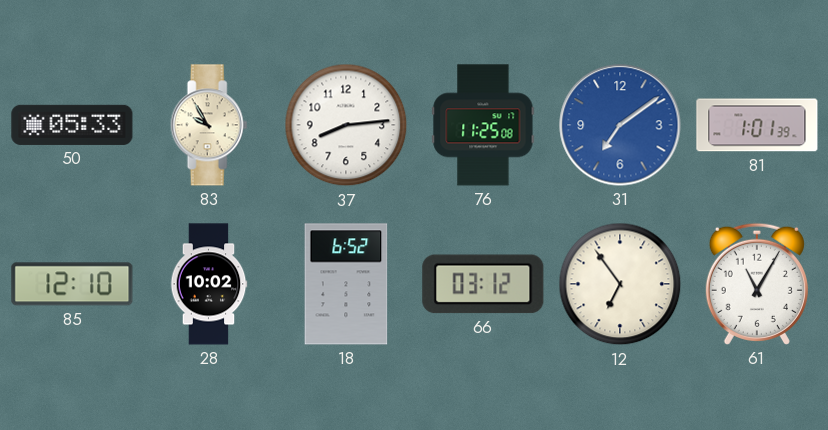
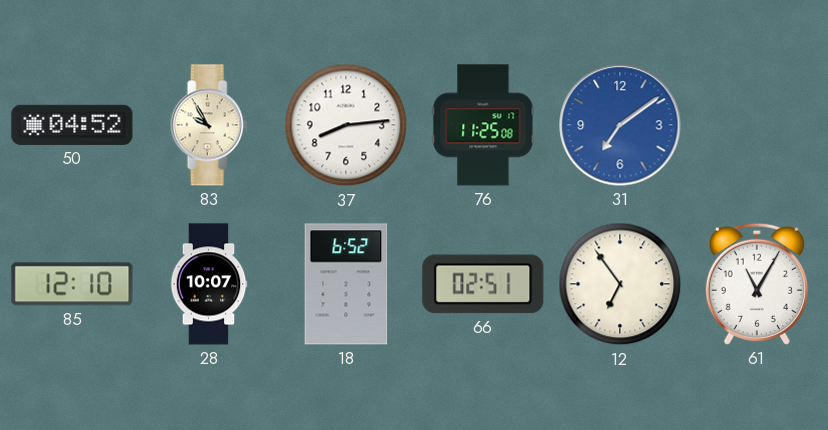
50: 05:33 -> 04:52
81: 1:01 -> none
28: 10:02 -> 10:07
66: 03:12 -> 02:51
